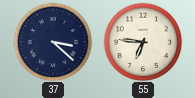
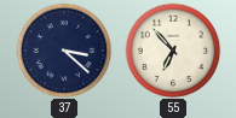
55: 6:46 -> 6:53
